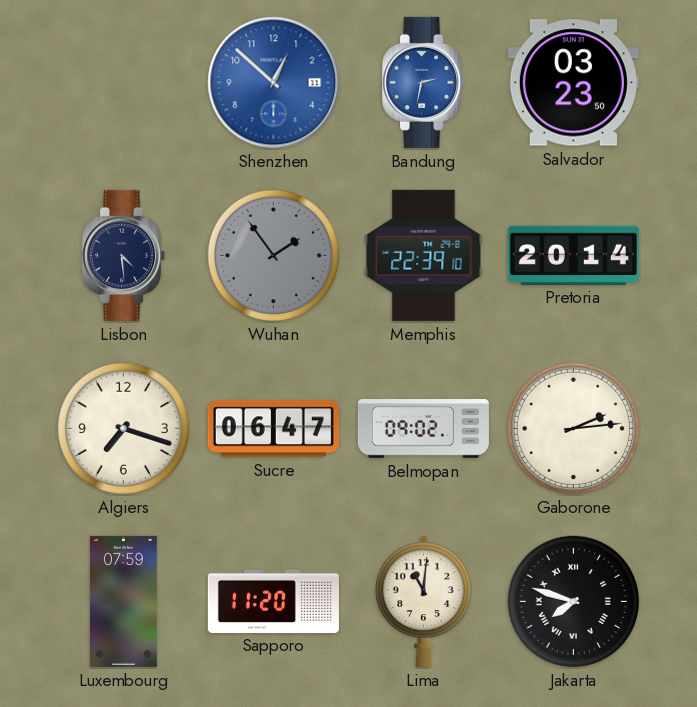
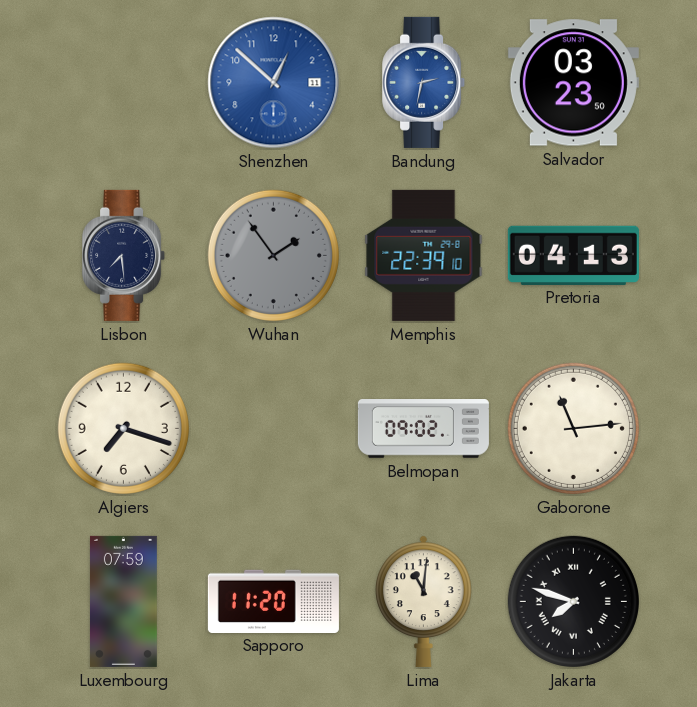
Lisbon: 4:29 -> 7:29
Pretoria: 20:14 -> 04:13
Sucre: 06:47 -> none
Gaborone: 2:14 -> 11:14
